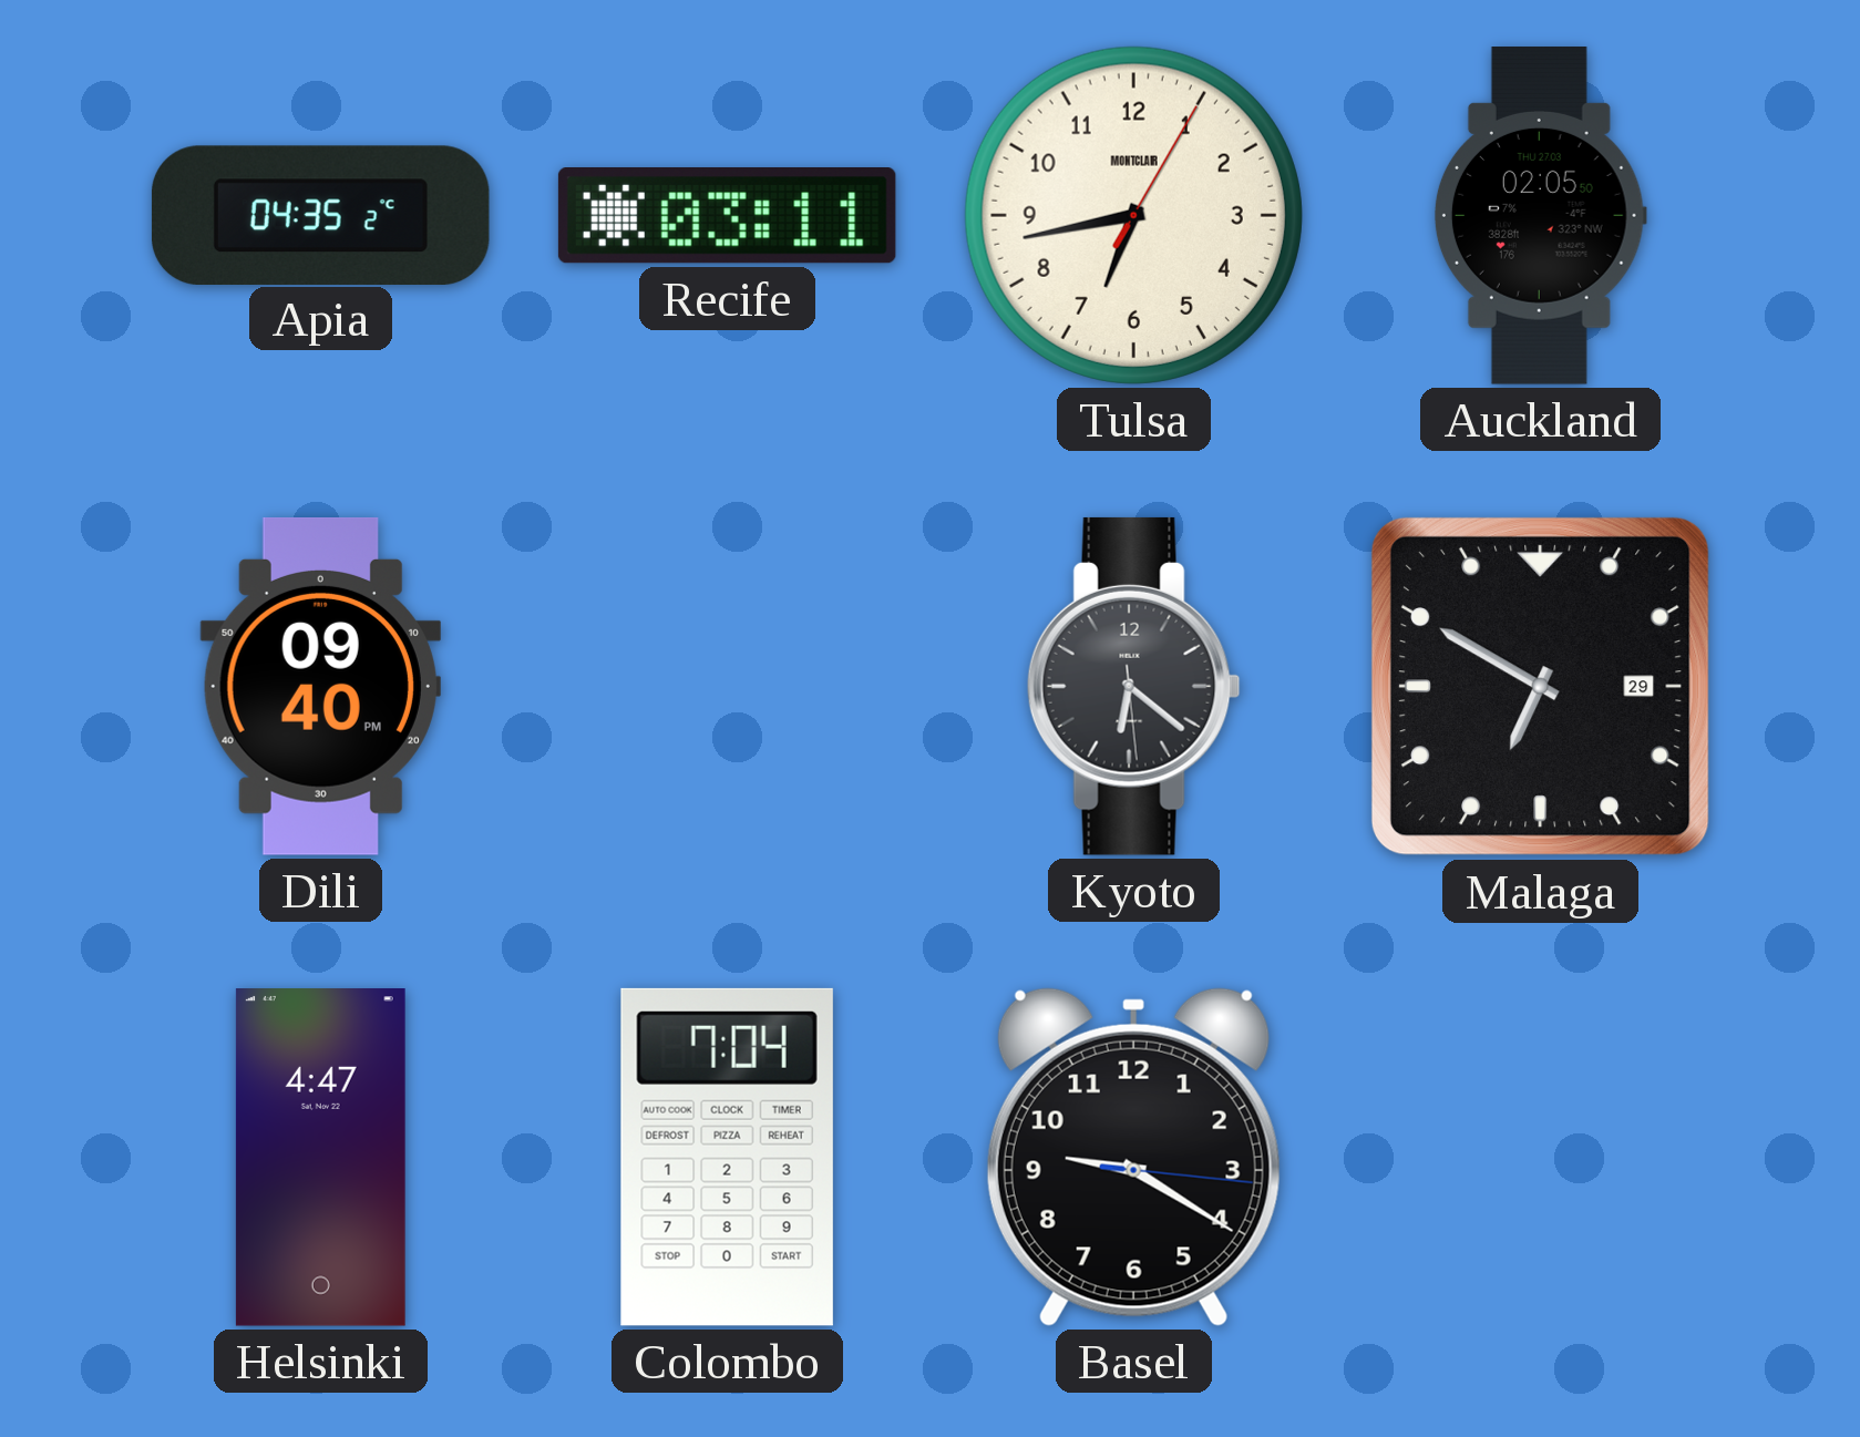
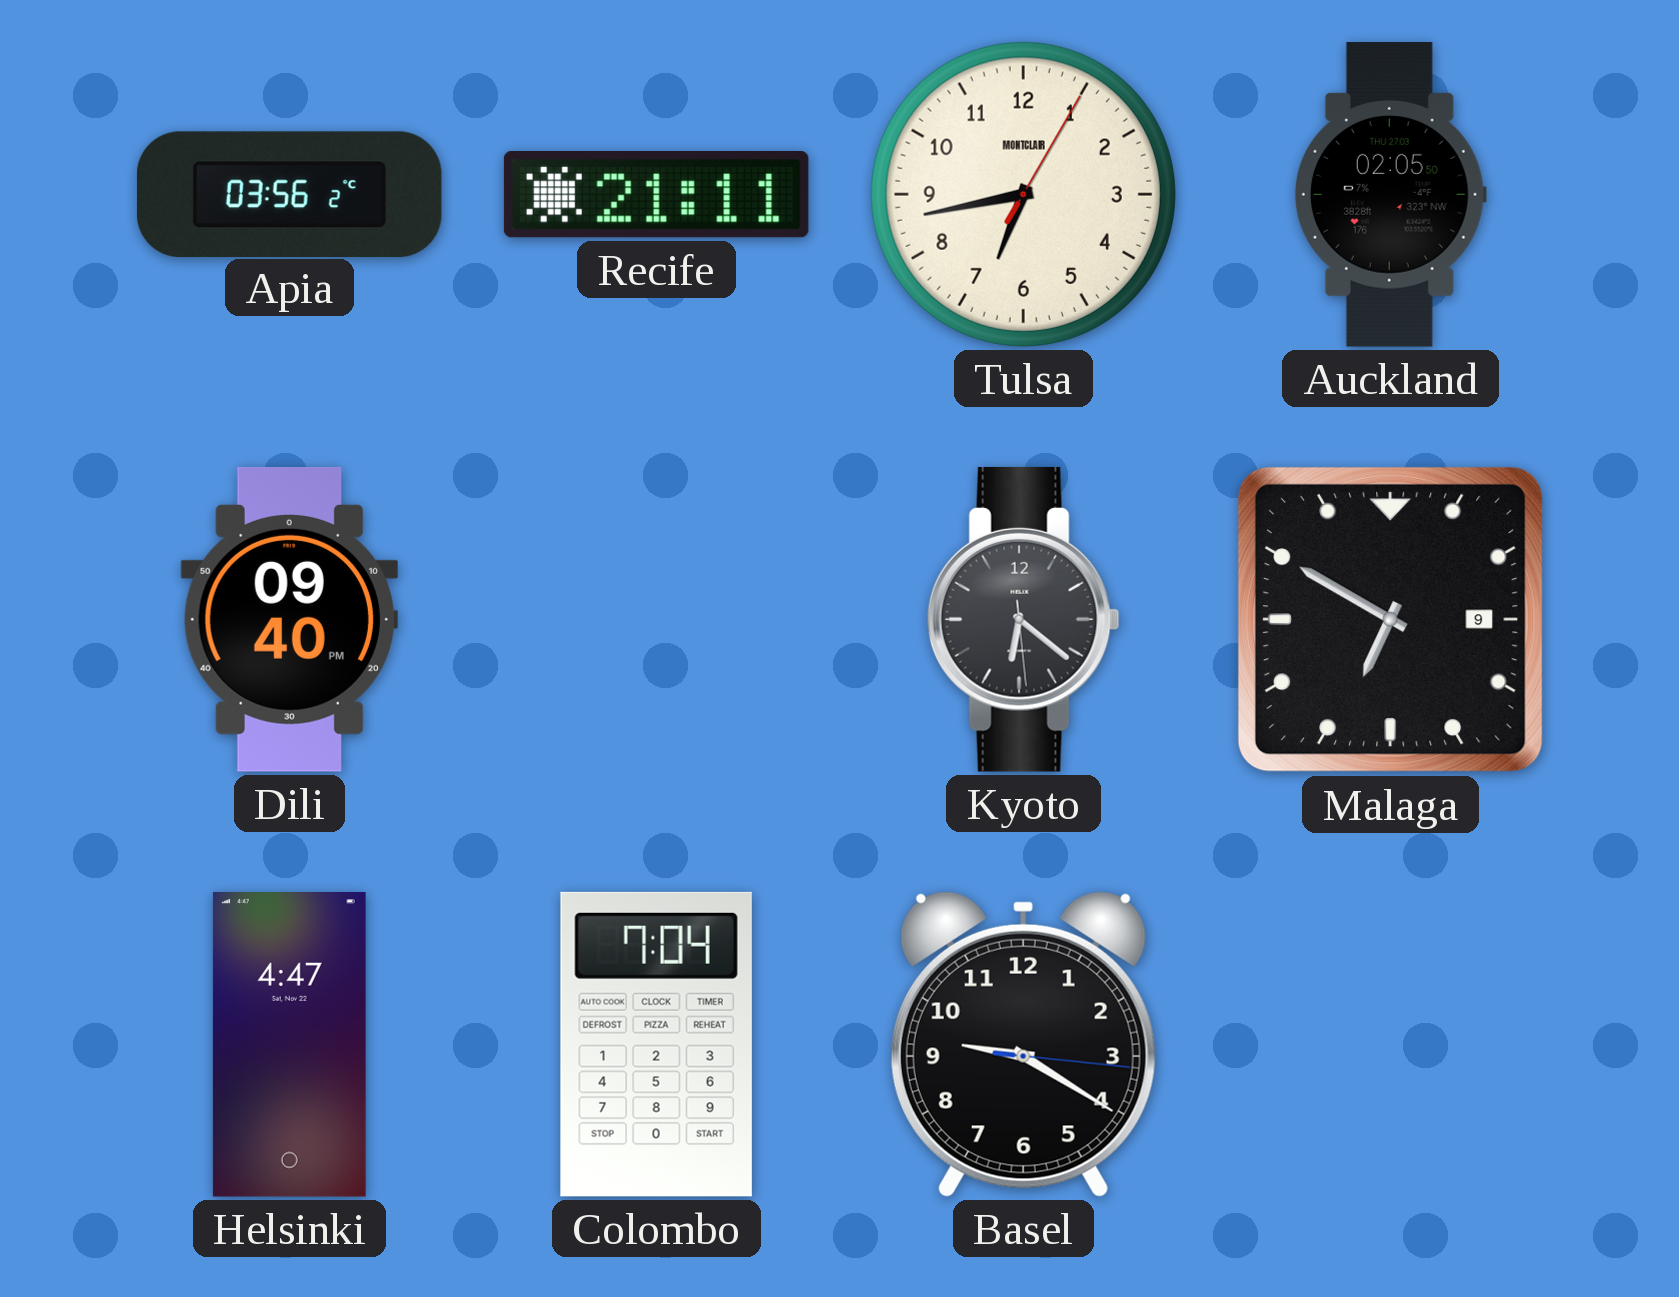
Apia: 04:35 -> 03:56
Recife: 03:11 -> 21:11
Malaga date: 29 -> 9
